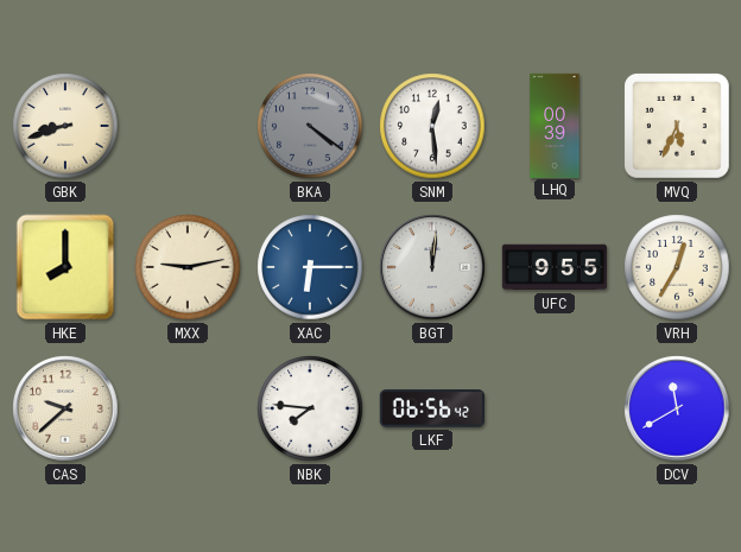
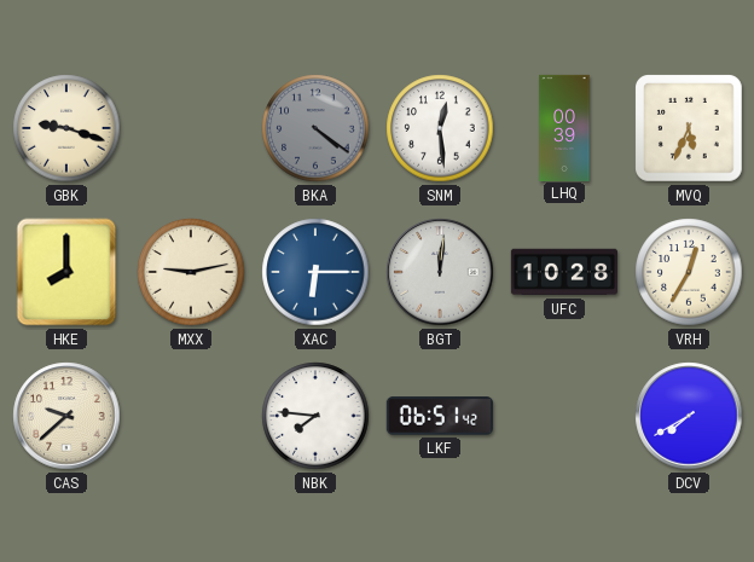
GBK: 8:42 -> 9:18
UFC: 9:55 -> 10:28
LKF: 06:56 -> 06:51
DCV: 11:40 -> 7:40
